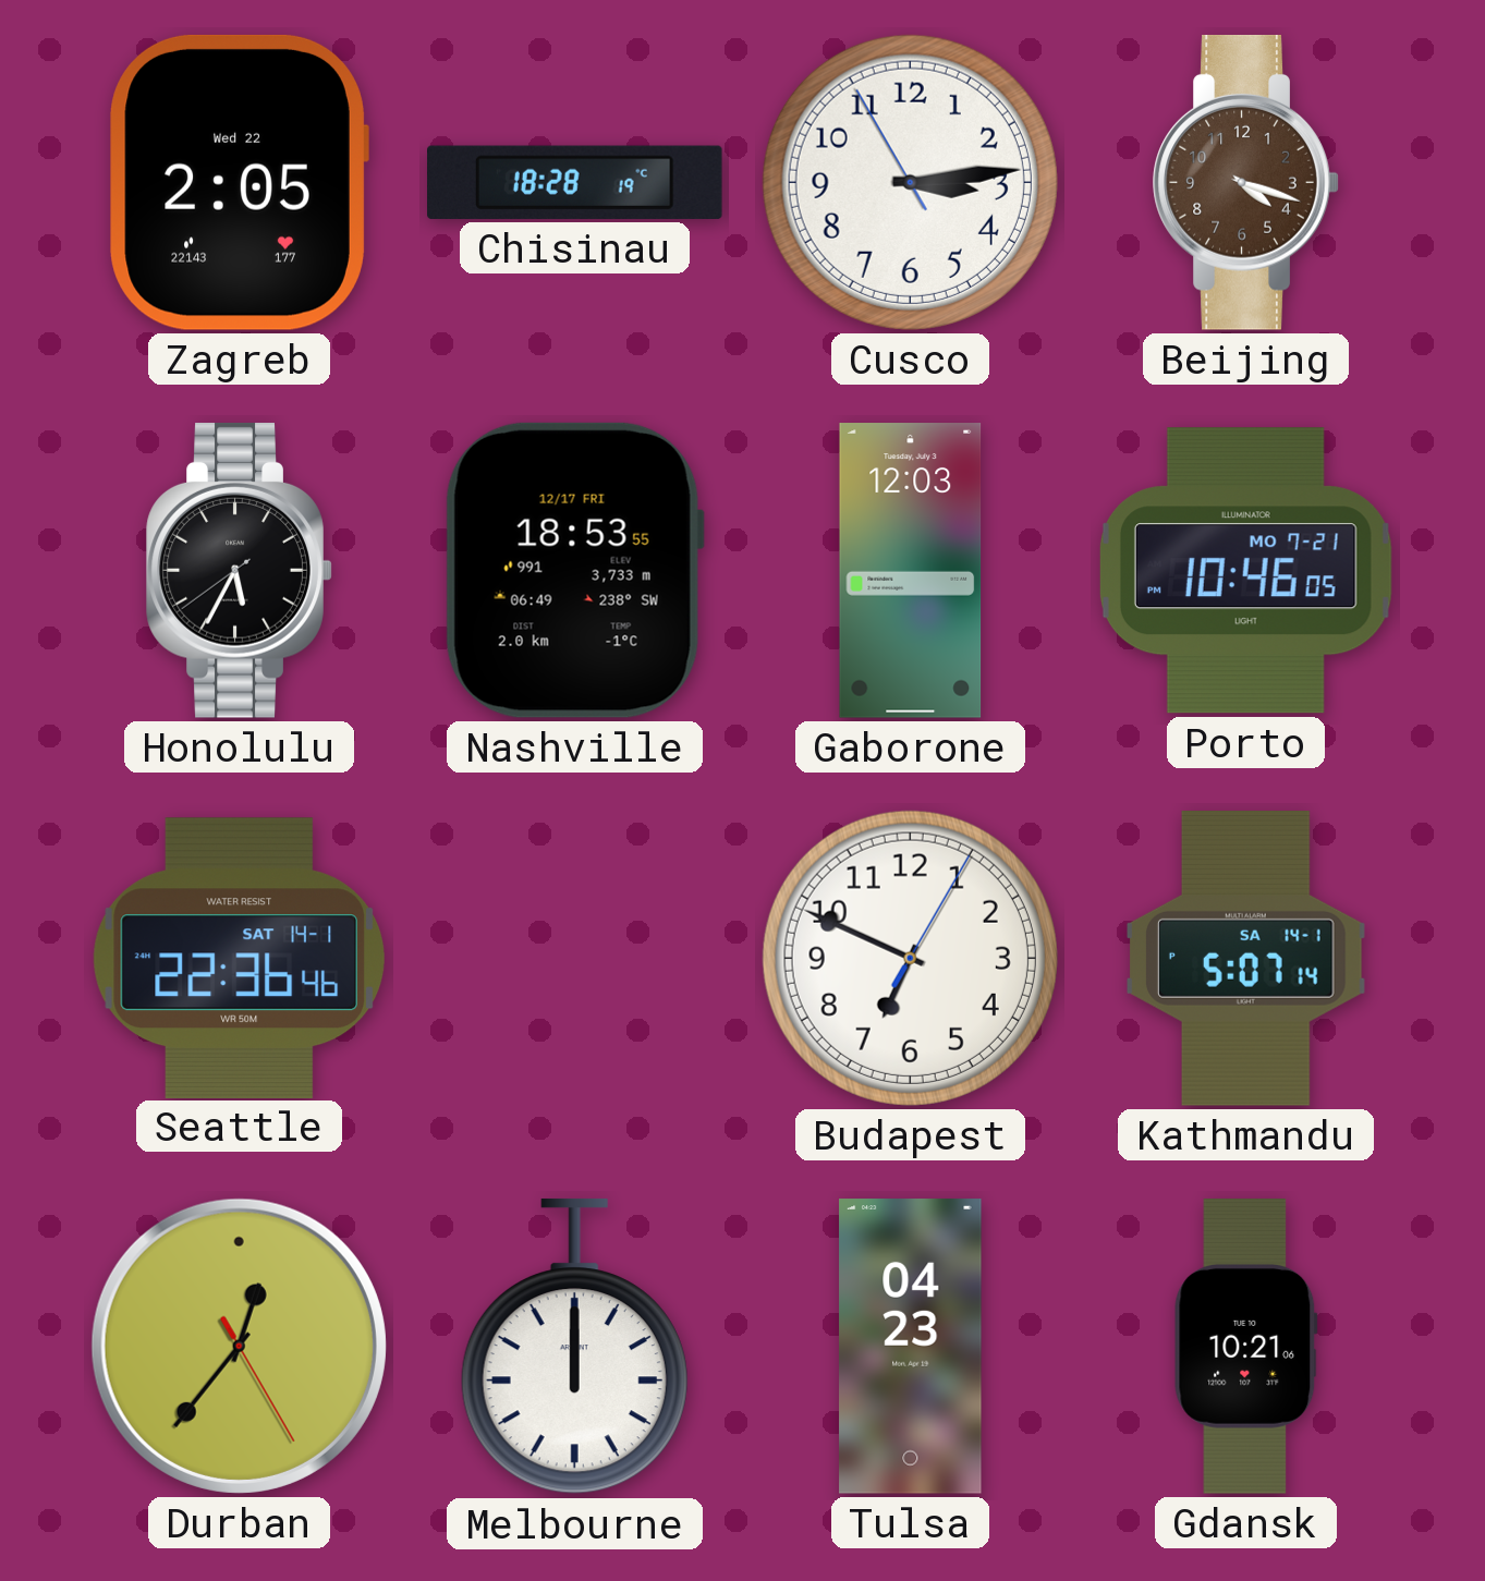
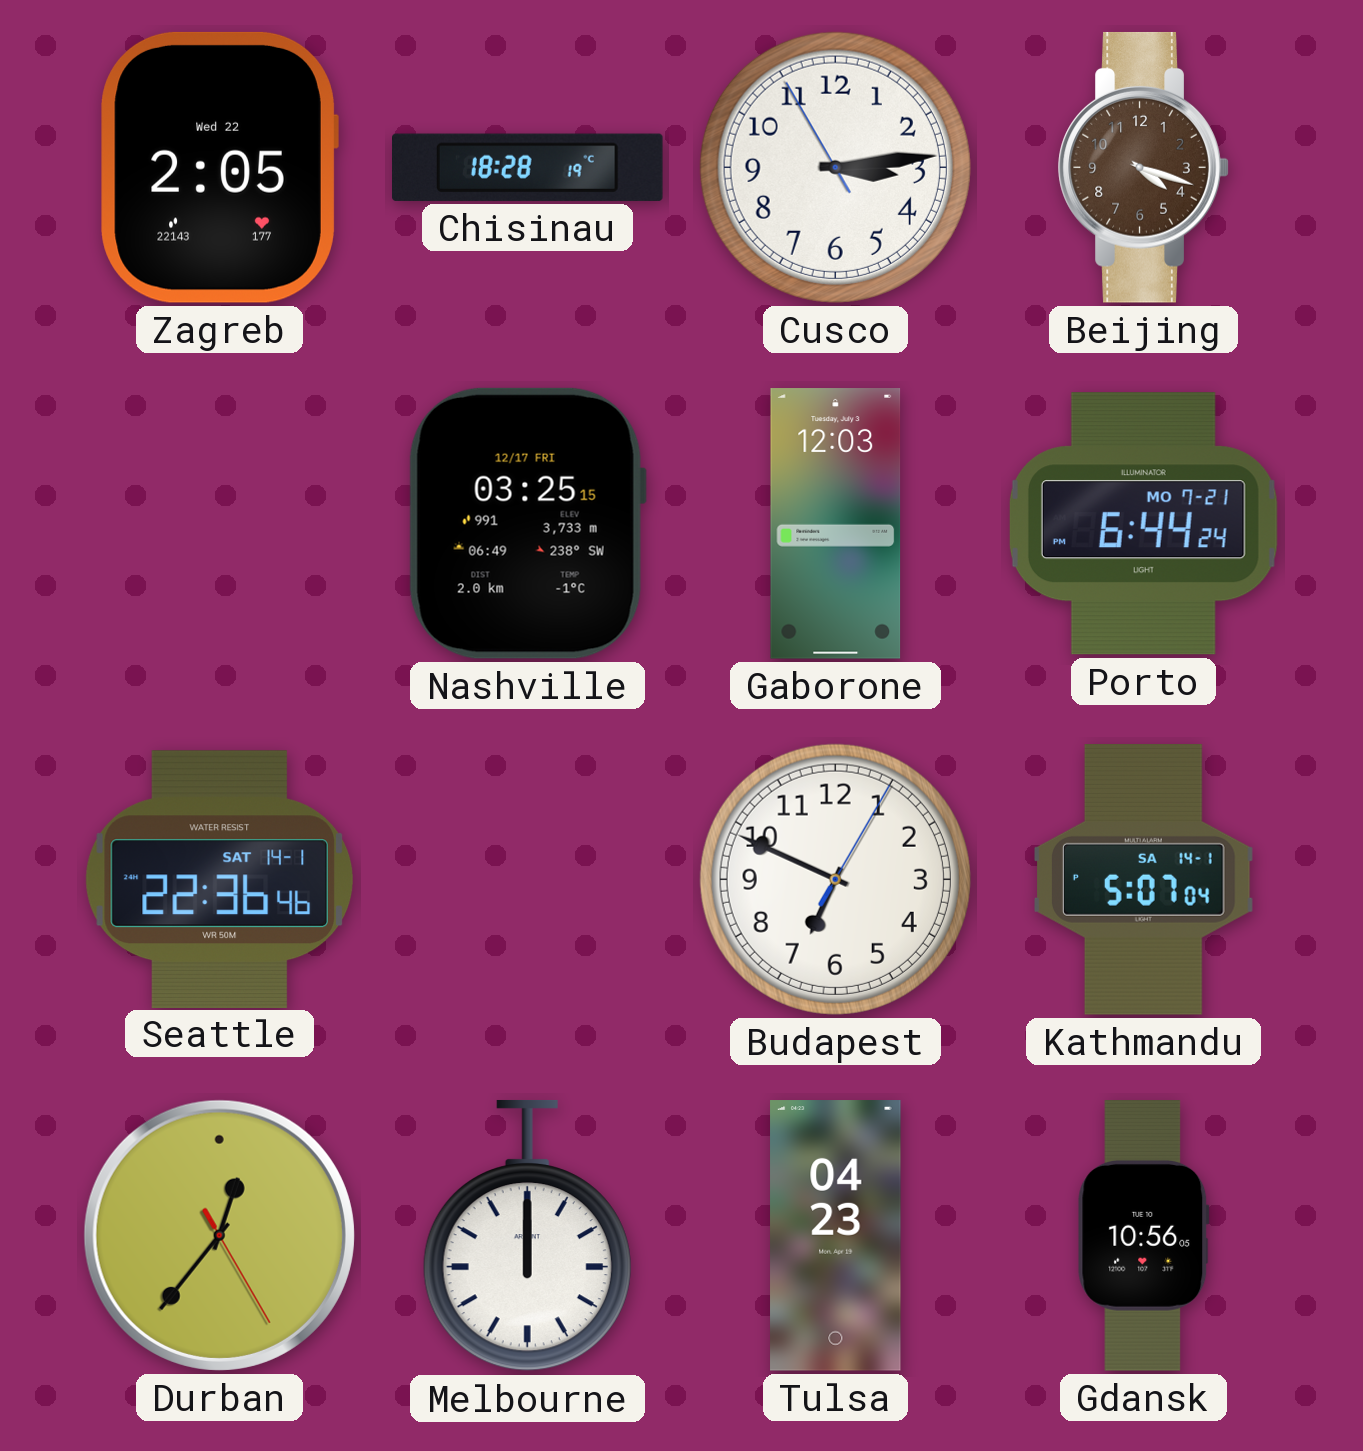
Honolulu: 5:34 -> none
Nashville: 18:53 -> 03:25
Porto: 10:46 -> 6:44
Kathmandu: 5:07:14 -> 5:07:04
Gdansk: 10:21 -> 10:56
